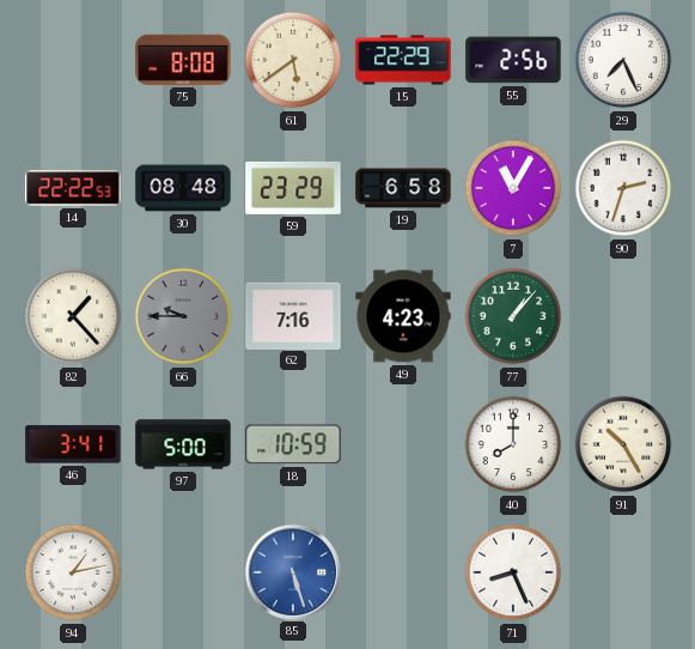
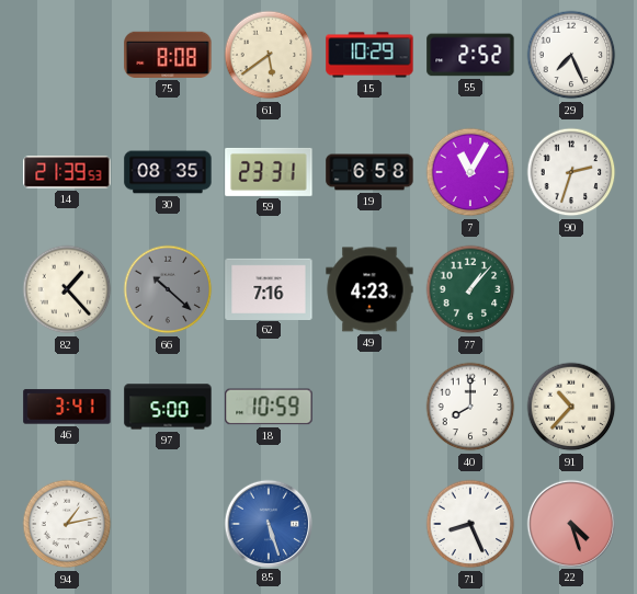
15: 22:29 -> 10:29
55: 2:56 -> 2:52
14: 22:22 -> 21:39
30: 08:48 -> 08:35
59: 23:29 -> 23:31
66: 9:45 -> 10:22
91: 10:25 -> 10:37
22: none -> 4:27
